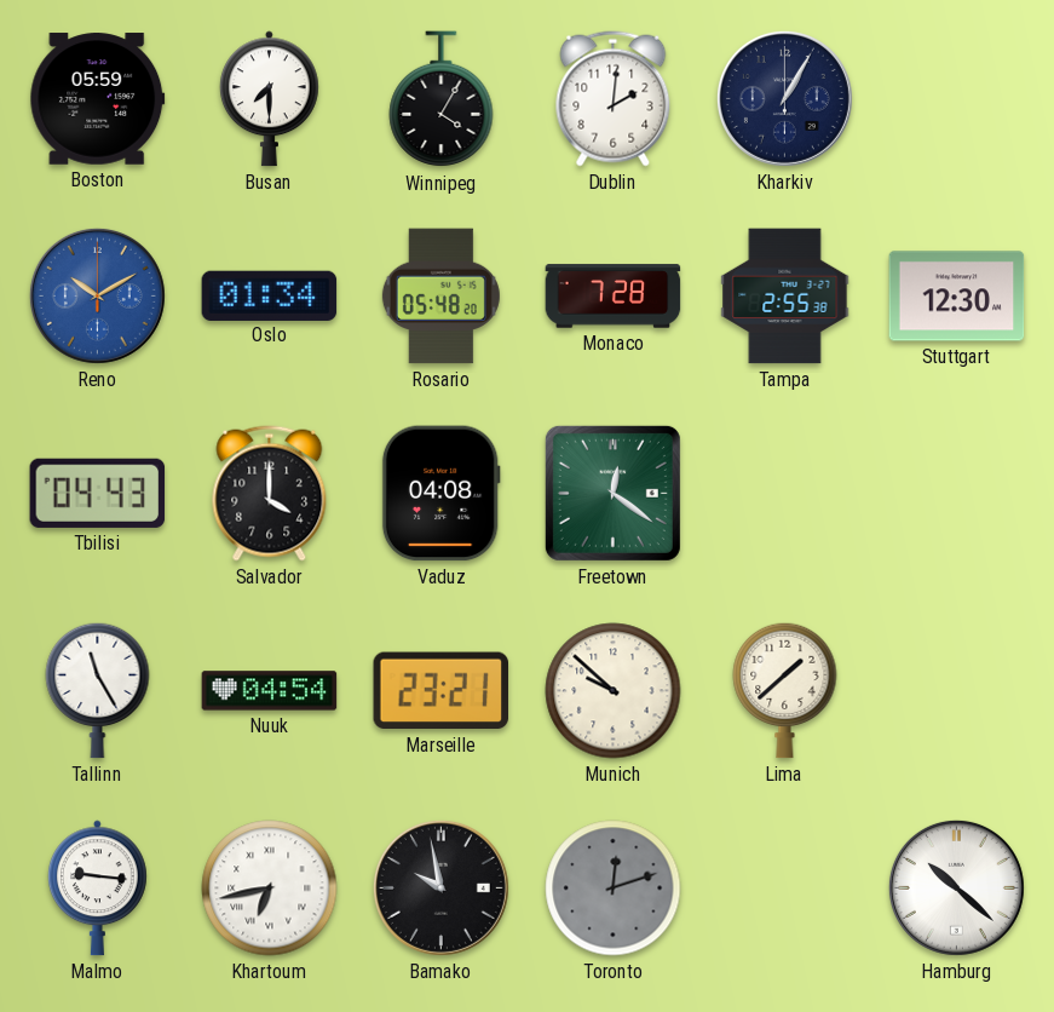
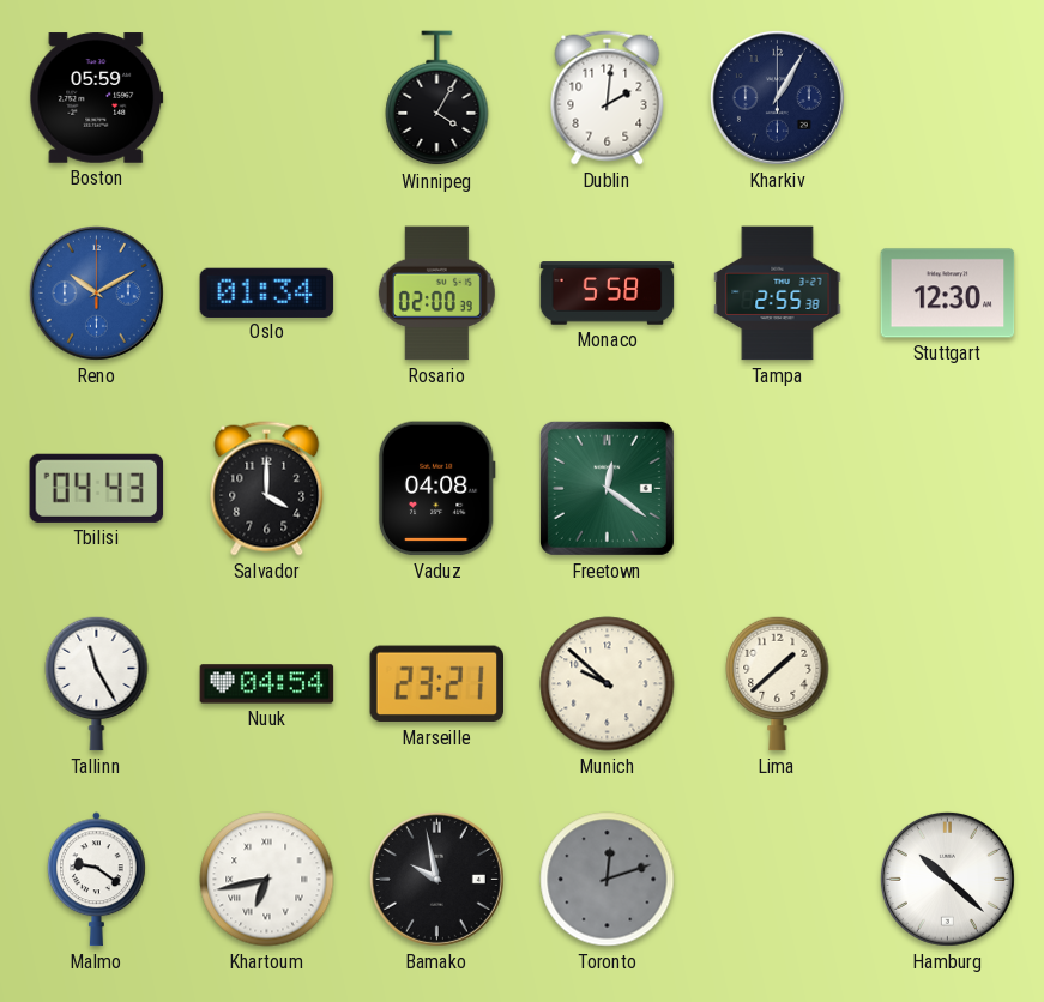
Busan: 7:30 -> none
Rosario: 05:48 -> 02:00
Monaco: 7:28 -> 5:58
Malmo: 9:16 -> 9:21
